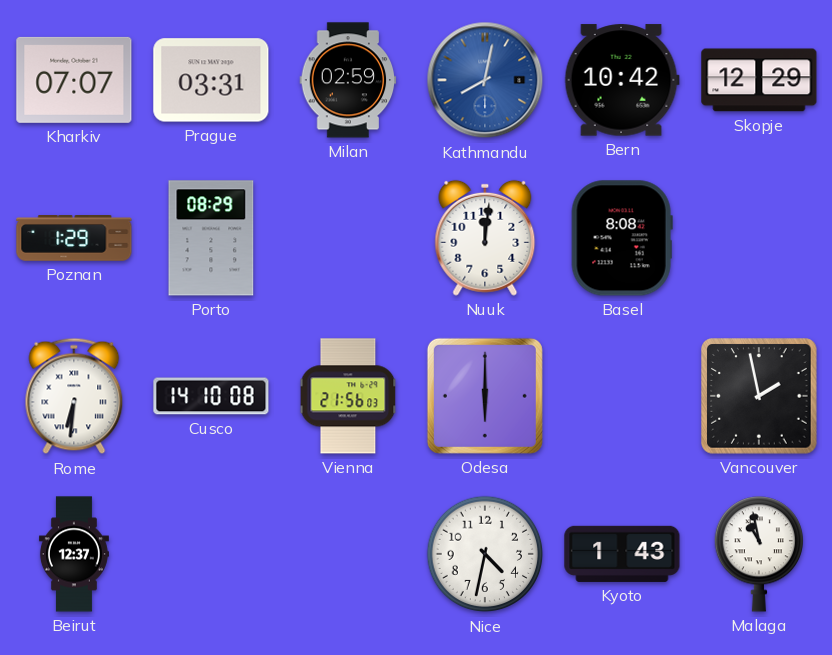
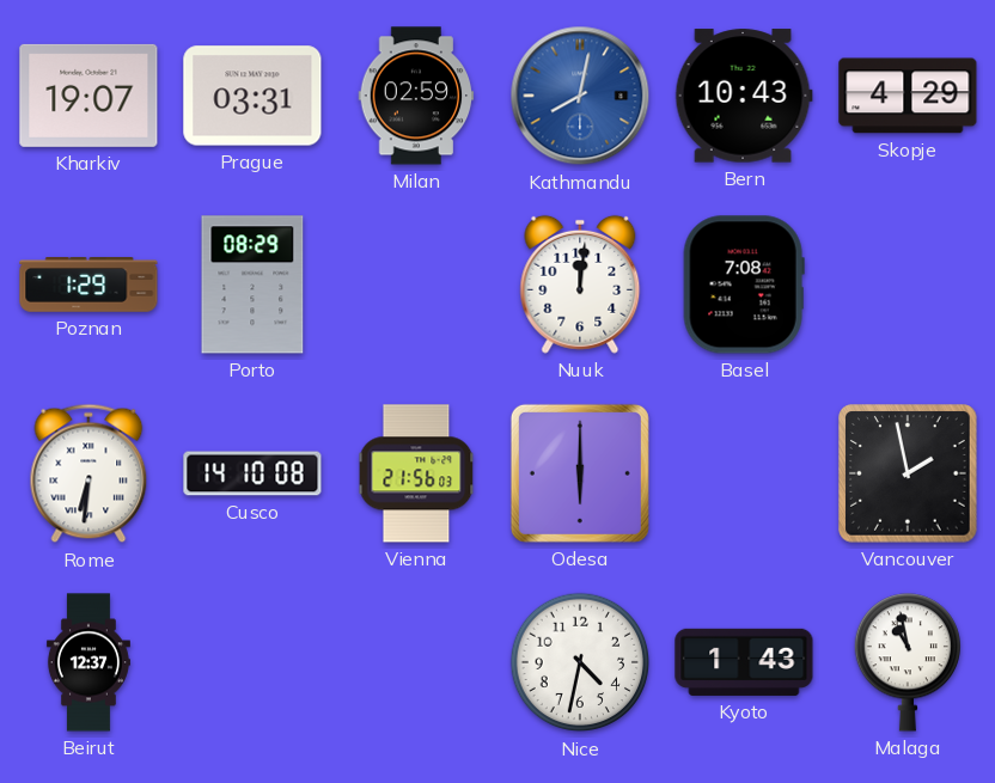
Kharkiv: 07:07 -> 19:07
Bern: 10:42 -> 10:43
Skopje: 12:29 -> 4:29
Basel: 8:08 -> 7:08
